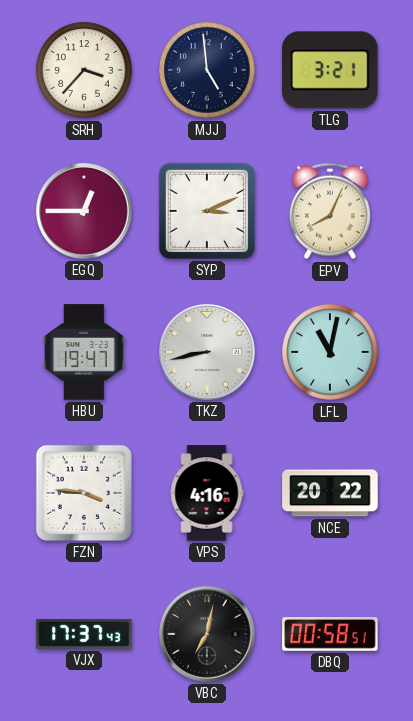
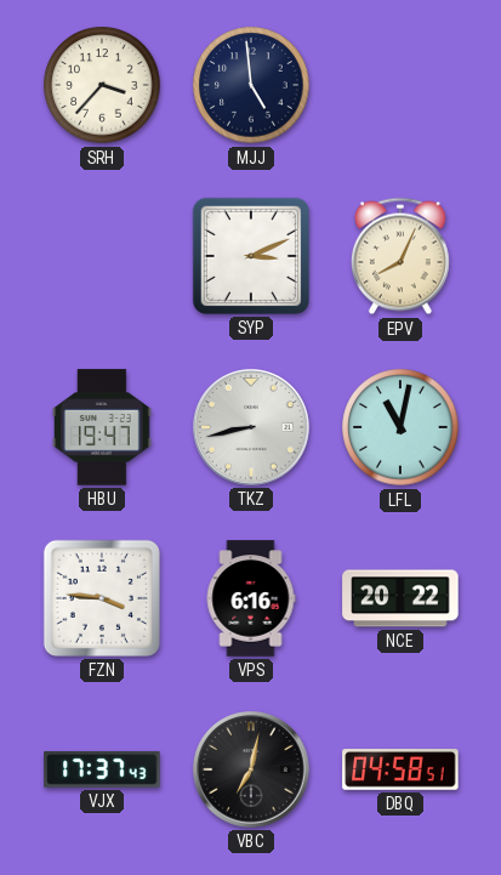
TLG: 3:21 -> none
EGQ: 12:45 -> none
VPS: 4:16 -> 6:16
DBQ: 00:58 -> 04:58
